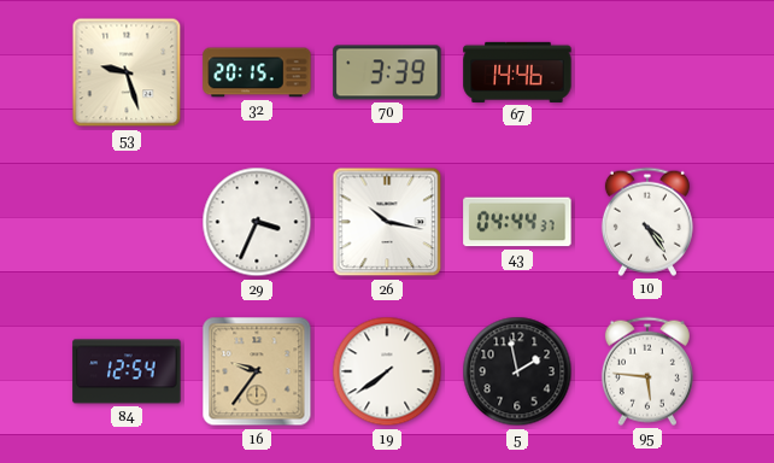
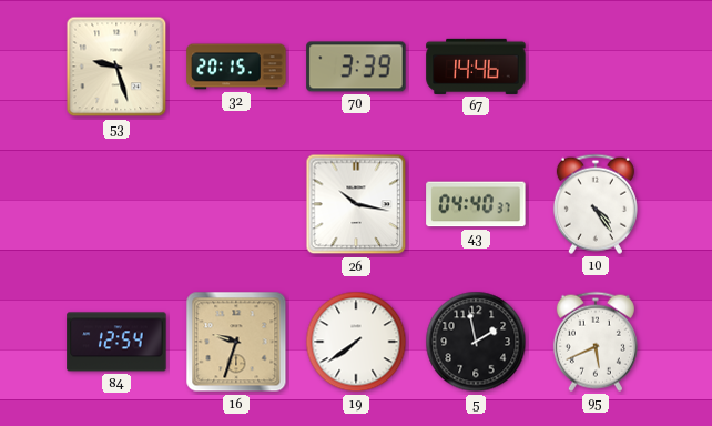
29: 3:34 -> none
43: 04:44 -> 04:40
16: 9:36 -> 9:33
95: 5:46 -> 5:41
